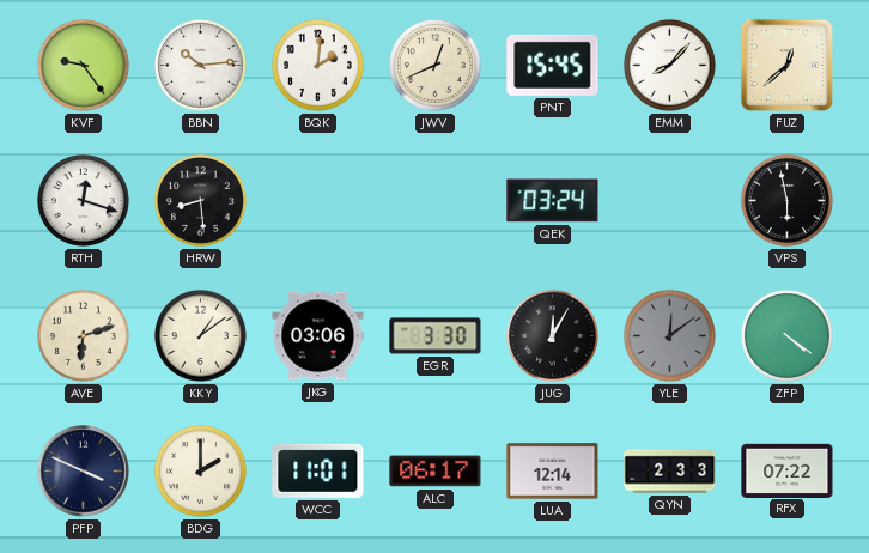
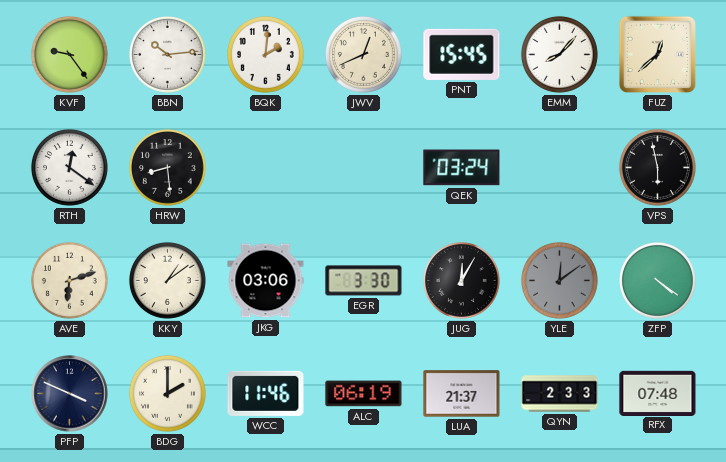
RTH: 12:18 -> 12:21
WCC: 11:01 -> 11:46
ALC: 06:17 -> 06:19
LUA: 12:14 -> 21:37
RFX: 07:22 -> 07:48
